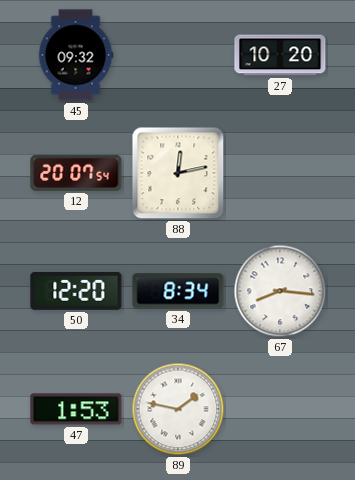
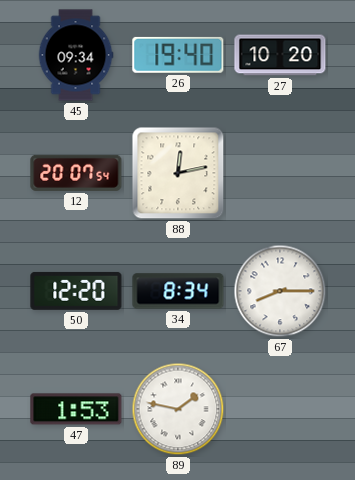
45: 09:32 -> 09:34
26: none -> 19:40
67: 8:16 -> 8:15
